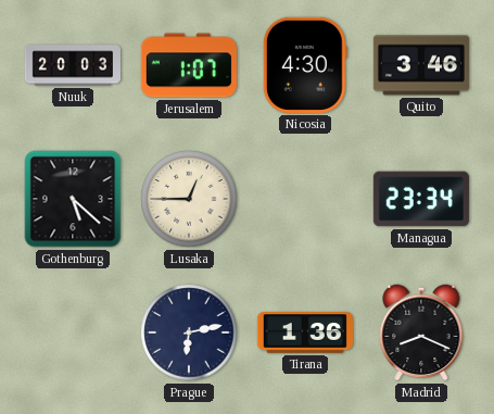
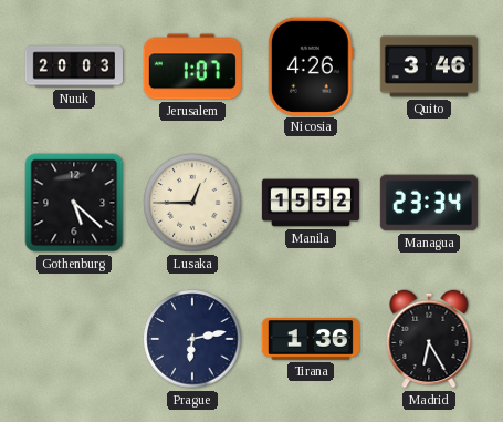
Nicosia: 4:30 -> 4:26
Manila: none -> 15:52
Madrid: 8:19 -> 6:25
